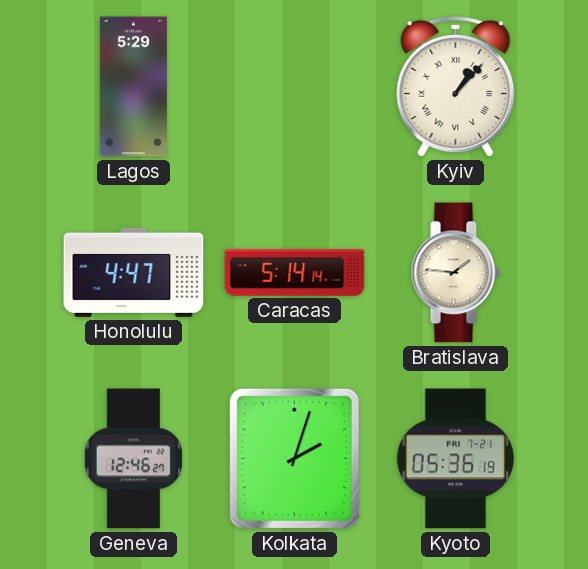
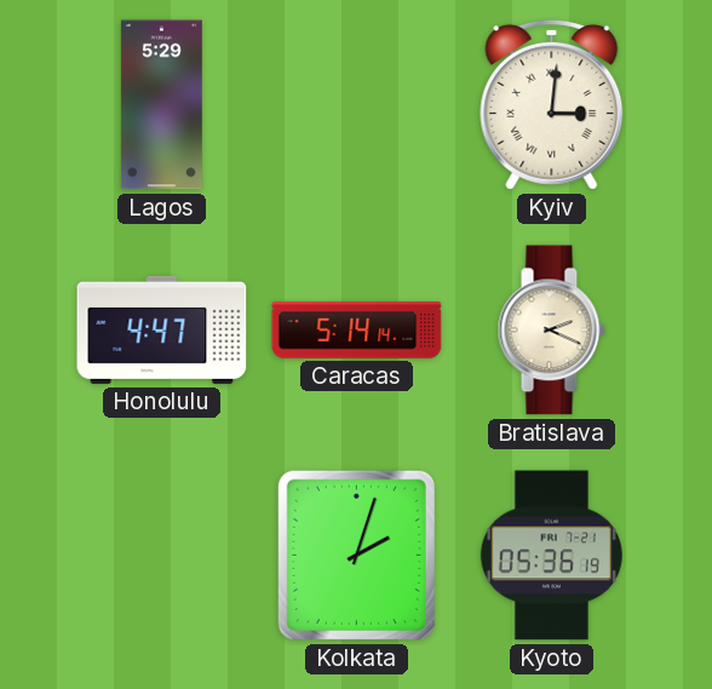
Kyiv: 1:07 -> 3:01
Bratislava: 1:46 -> 2:19
Geneva: 12:46 -> none
